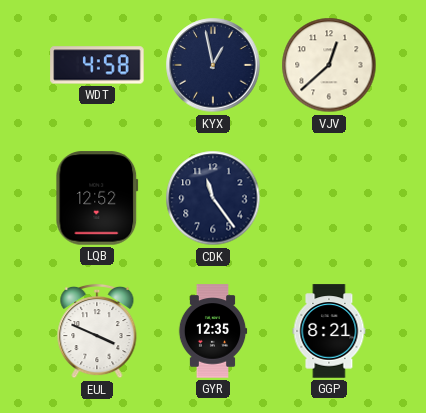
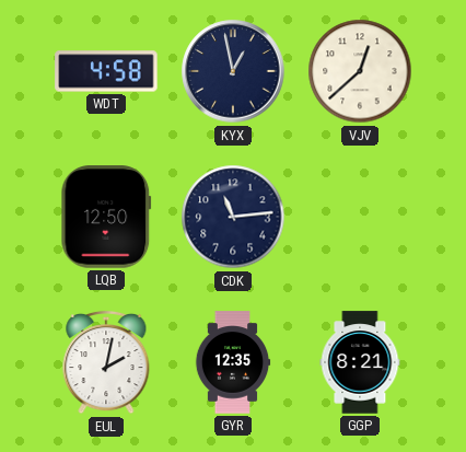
LQB: 12:52 -> 12:50
CDK: 11:24 -> 11:14
EUL: 3:49 -> 2:02
